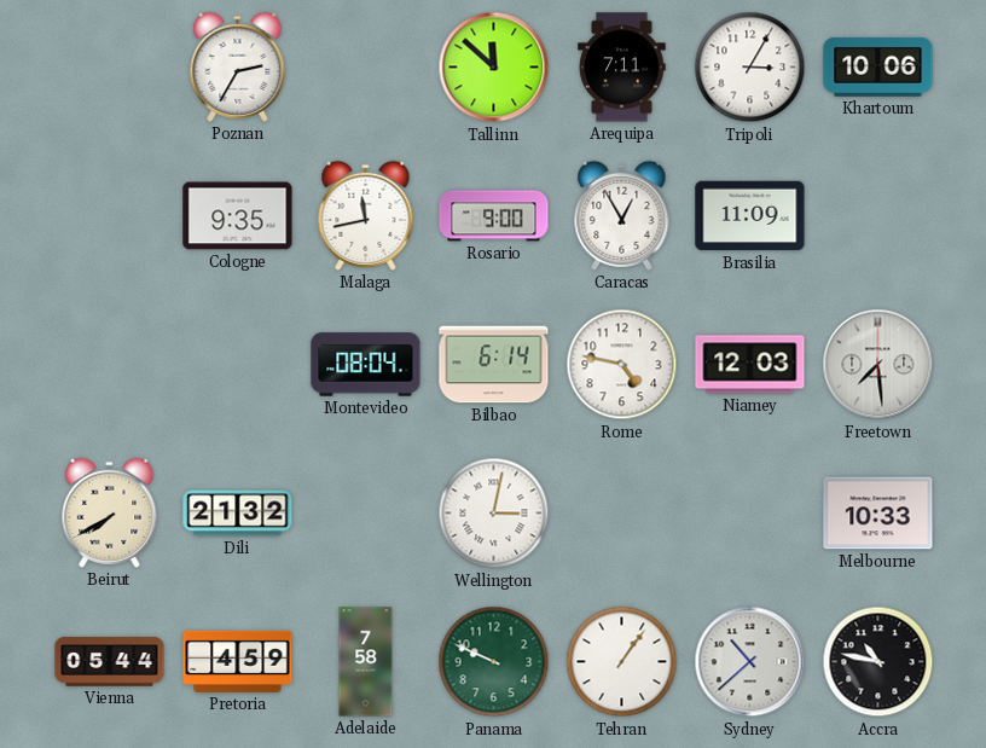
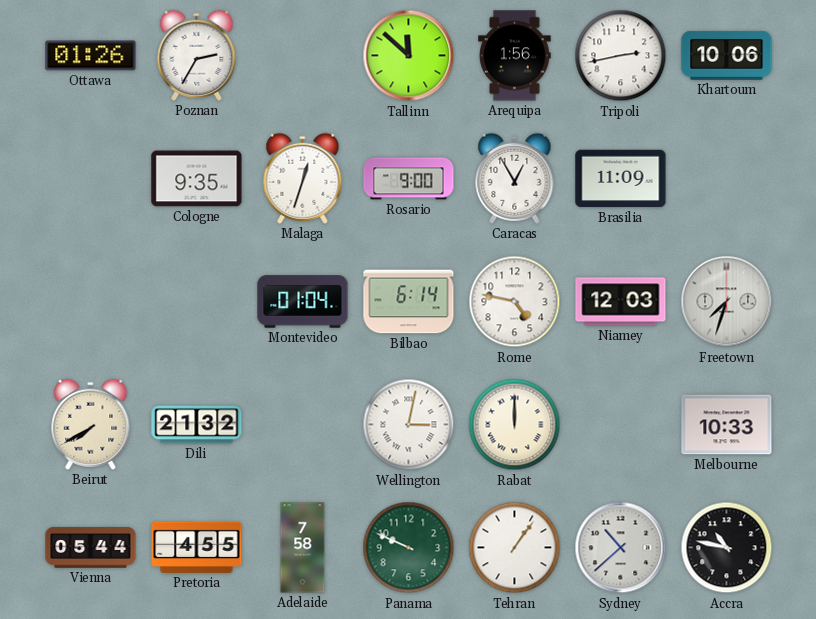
Ottawa: none -> 01:26
Arequipa: 7:11 -> 1:56
Tripoli: 3:05 -> 2:43
Malaga: 11:43 -> 12:33
Montevideo: 08:04 -> 01:04
Freetown: 7:29 -> 7:33
Rabat: none -> 12:00
Pretoria: 4:59 -> 4:55
